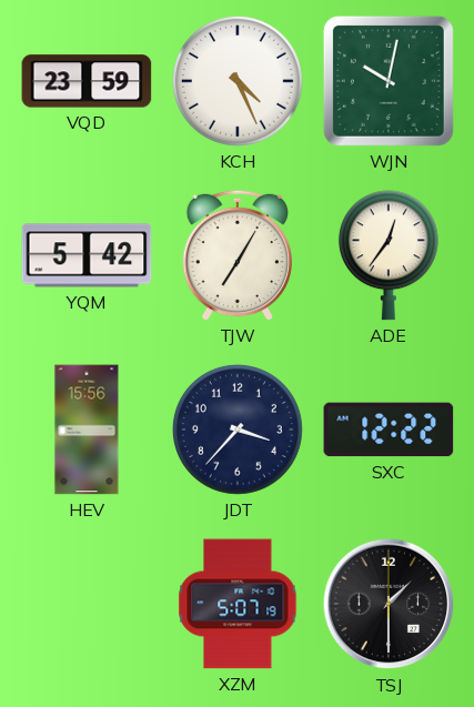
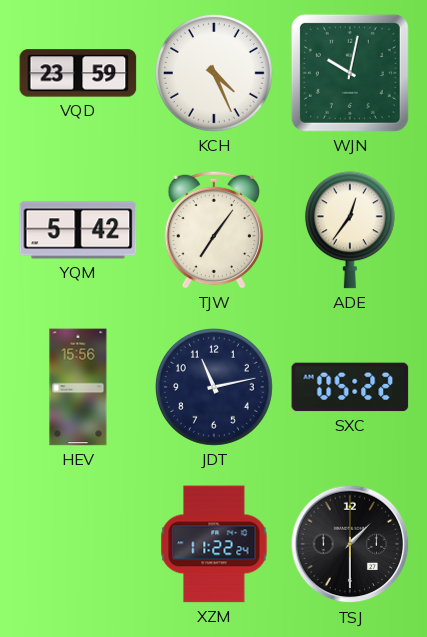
TJW: 7:05 -> 7:06
JDT: 3:37 -> 11:13
SXC: 12:22 -> 05:22
XZM: 5:07 -> 11:22
